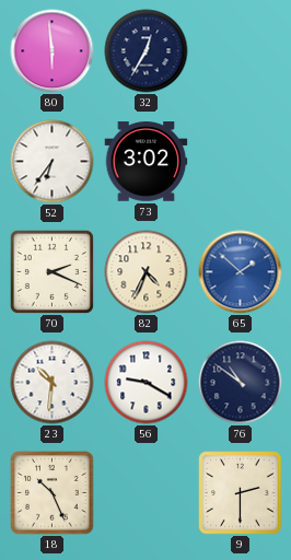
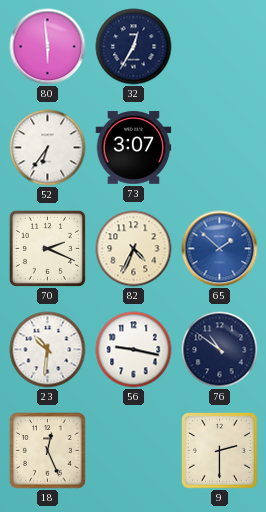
73: 3:02 -> 3:07
56: 9:20 -> 9:17
18: 10:26 -> 12:26
